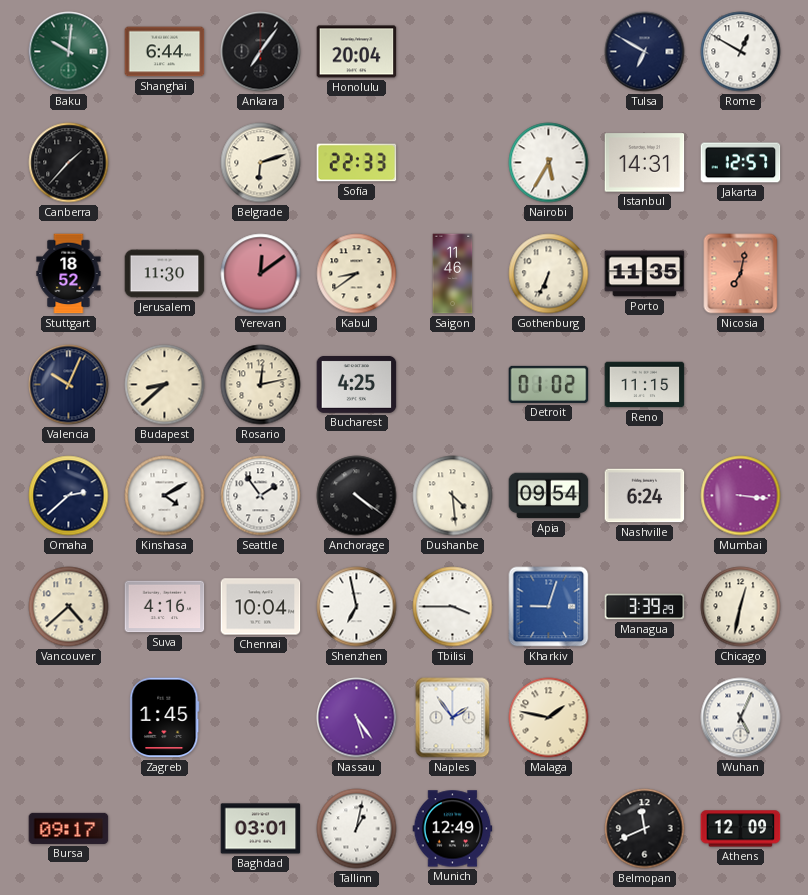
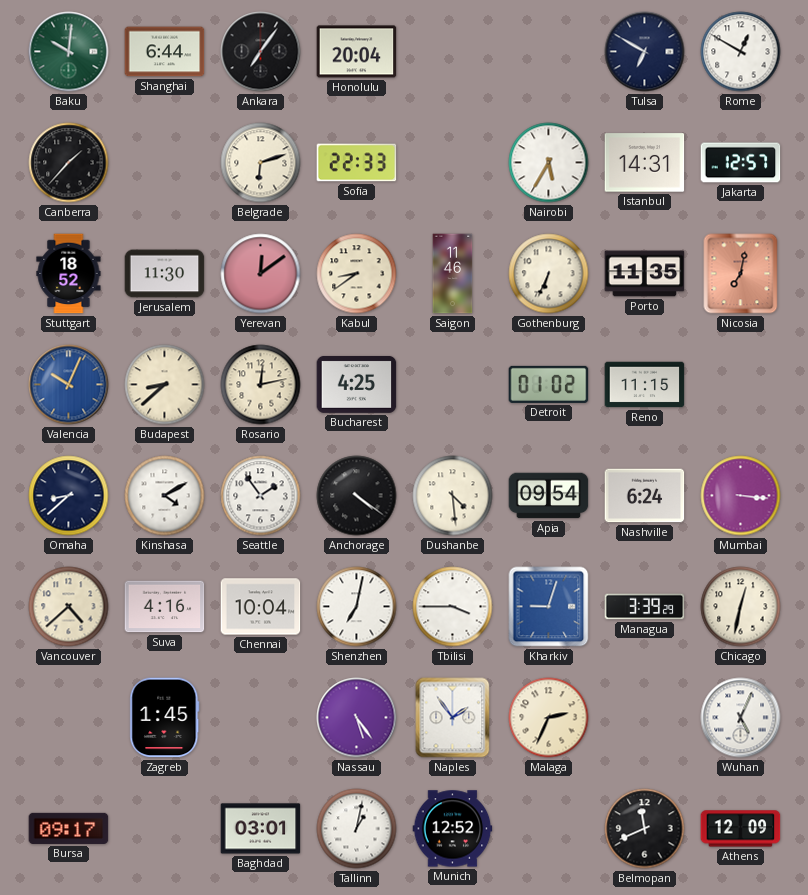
Valencia dial: navy -> blue
Omaha: 2:38 -> 8:38
Shenzhen: 6:58 -> 7:02
Malaga: 1:47 -> 2:34
Munich: 12:49 -> 12:52
